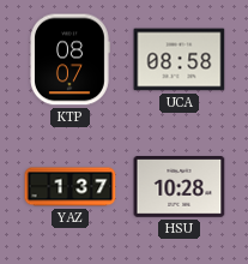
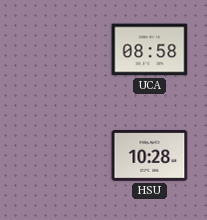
KTP: 08:07 -> none
YAZ: 1:37 -> none
